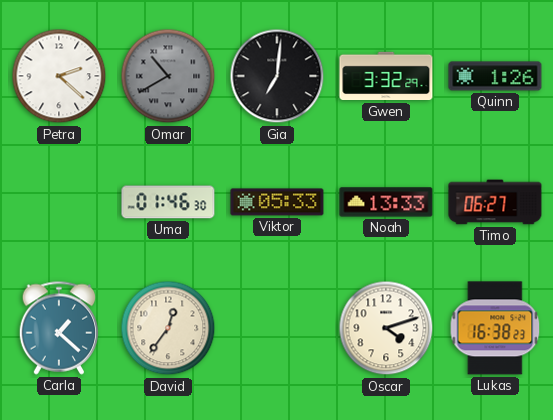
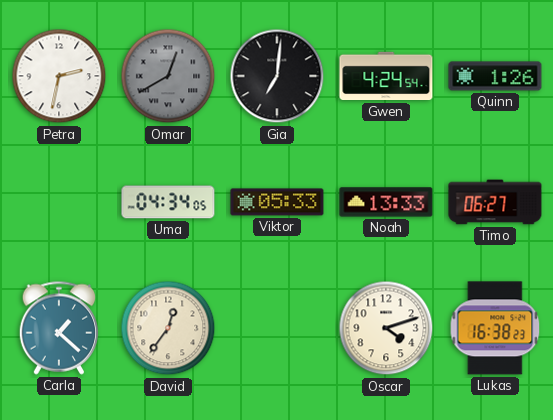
Petra: 2:22 -> 2:32
Omar: 10:40 -> 12:40
Gwen: 3:32 -> 4:24
Uma: 01:46 -> 04:34
